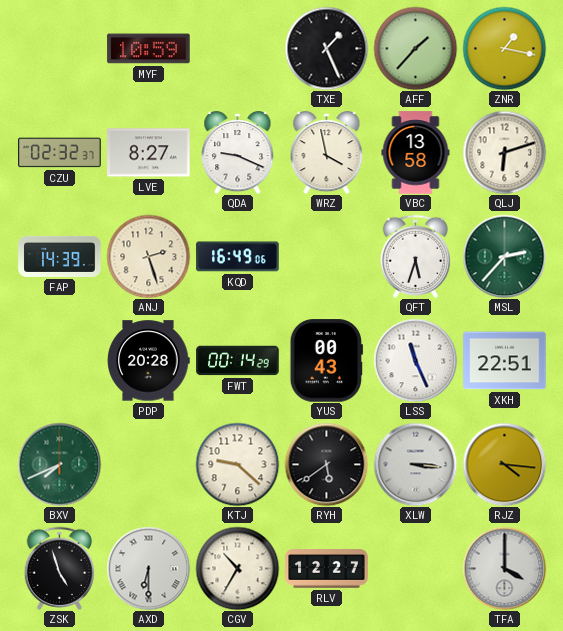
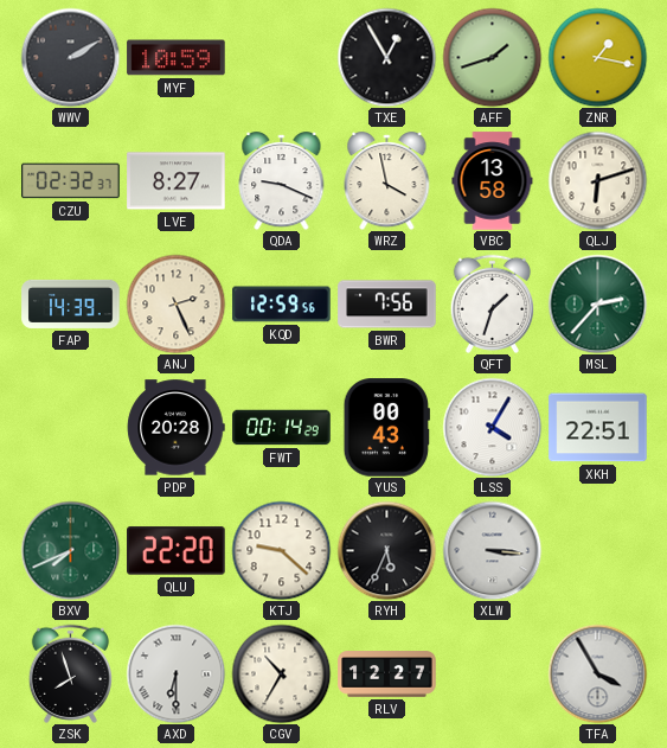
WWV: none -> 2:10
TXE: 1:26 -> 12:55
AFF: 1:37 -> 1:42
ANJ: 2:27 -> 2:26
KQD: 16:49 -> 12:59
BWR: none -> 7:56
QFT: 5:33 -> 1:33
LSS: 11:26 -> 4:05
QLU: none -> 22:20
RYH: 5:39 -> 5:34
RJZ: 4:16 -> none
ZSK: 4:57 -> 7:57
TFA: 4:00 -> 3:55
